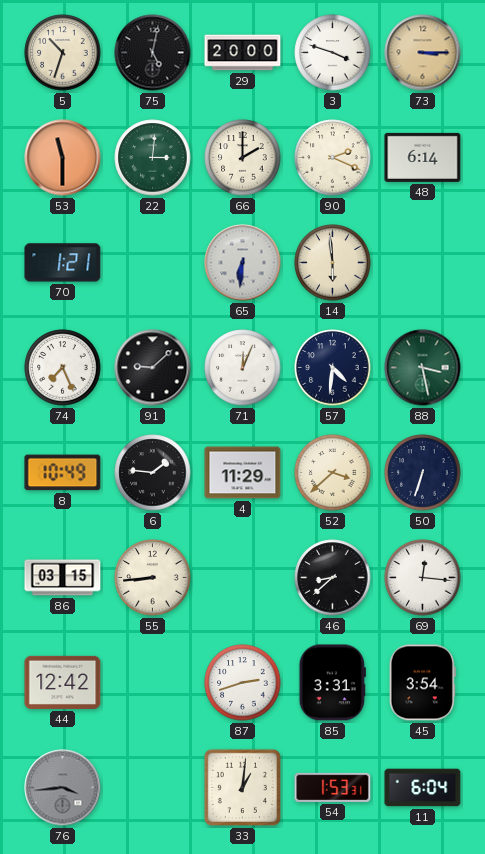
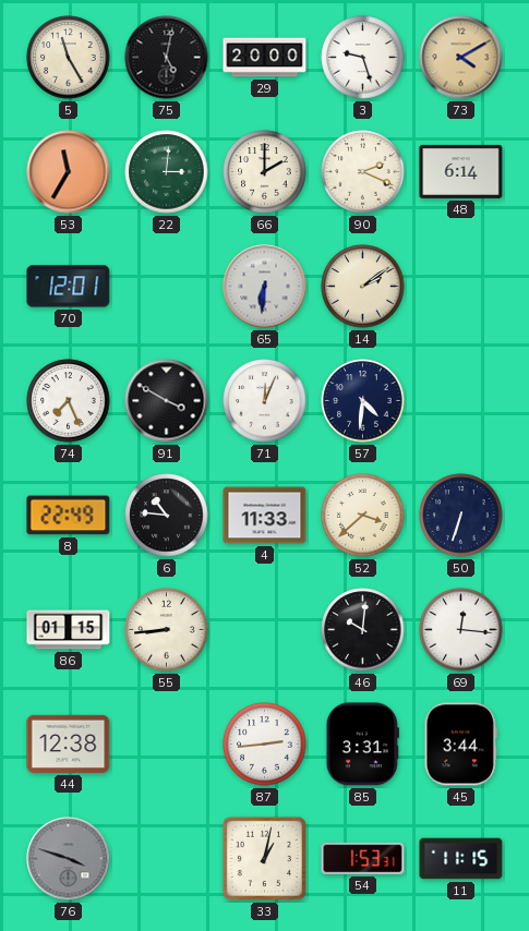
5: 10:33 -> 11:25
3: 3:48 -> 9:27
73: 3:15 -> 4:10
53: 11:30 -> 11:35
70: 1:21 -> 12:01
14: 5:59 -> 2:09
91: 9:08 -> 3:50
88: 3:28 -> none
8: 10:49 -> 22:49
6: 1:46 -> 10:46
4: 11:29 -> 11:33
86: 03:15 -> 01:15
46: 8:38 -> 10:01
44: 12:42 -> 12:38
87: 2:42 -> 2:44
45: 3:54 -> 3:44
76: 3:44 -> 3:48
33: 1:01 -> 1:02
11: 6:04 -> 11:15
